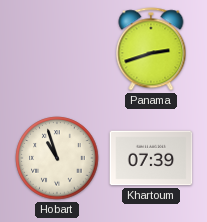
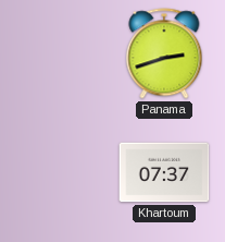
Hobart: 10:57 -> none
Khartoum: 07:39 -> 07:37
